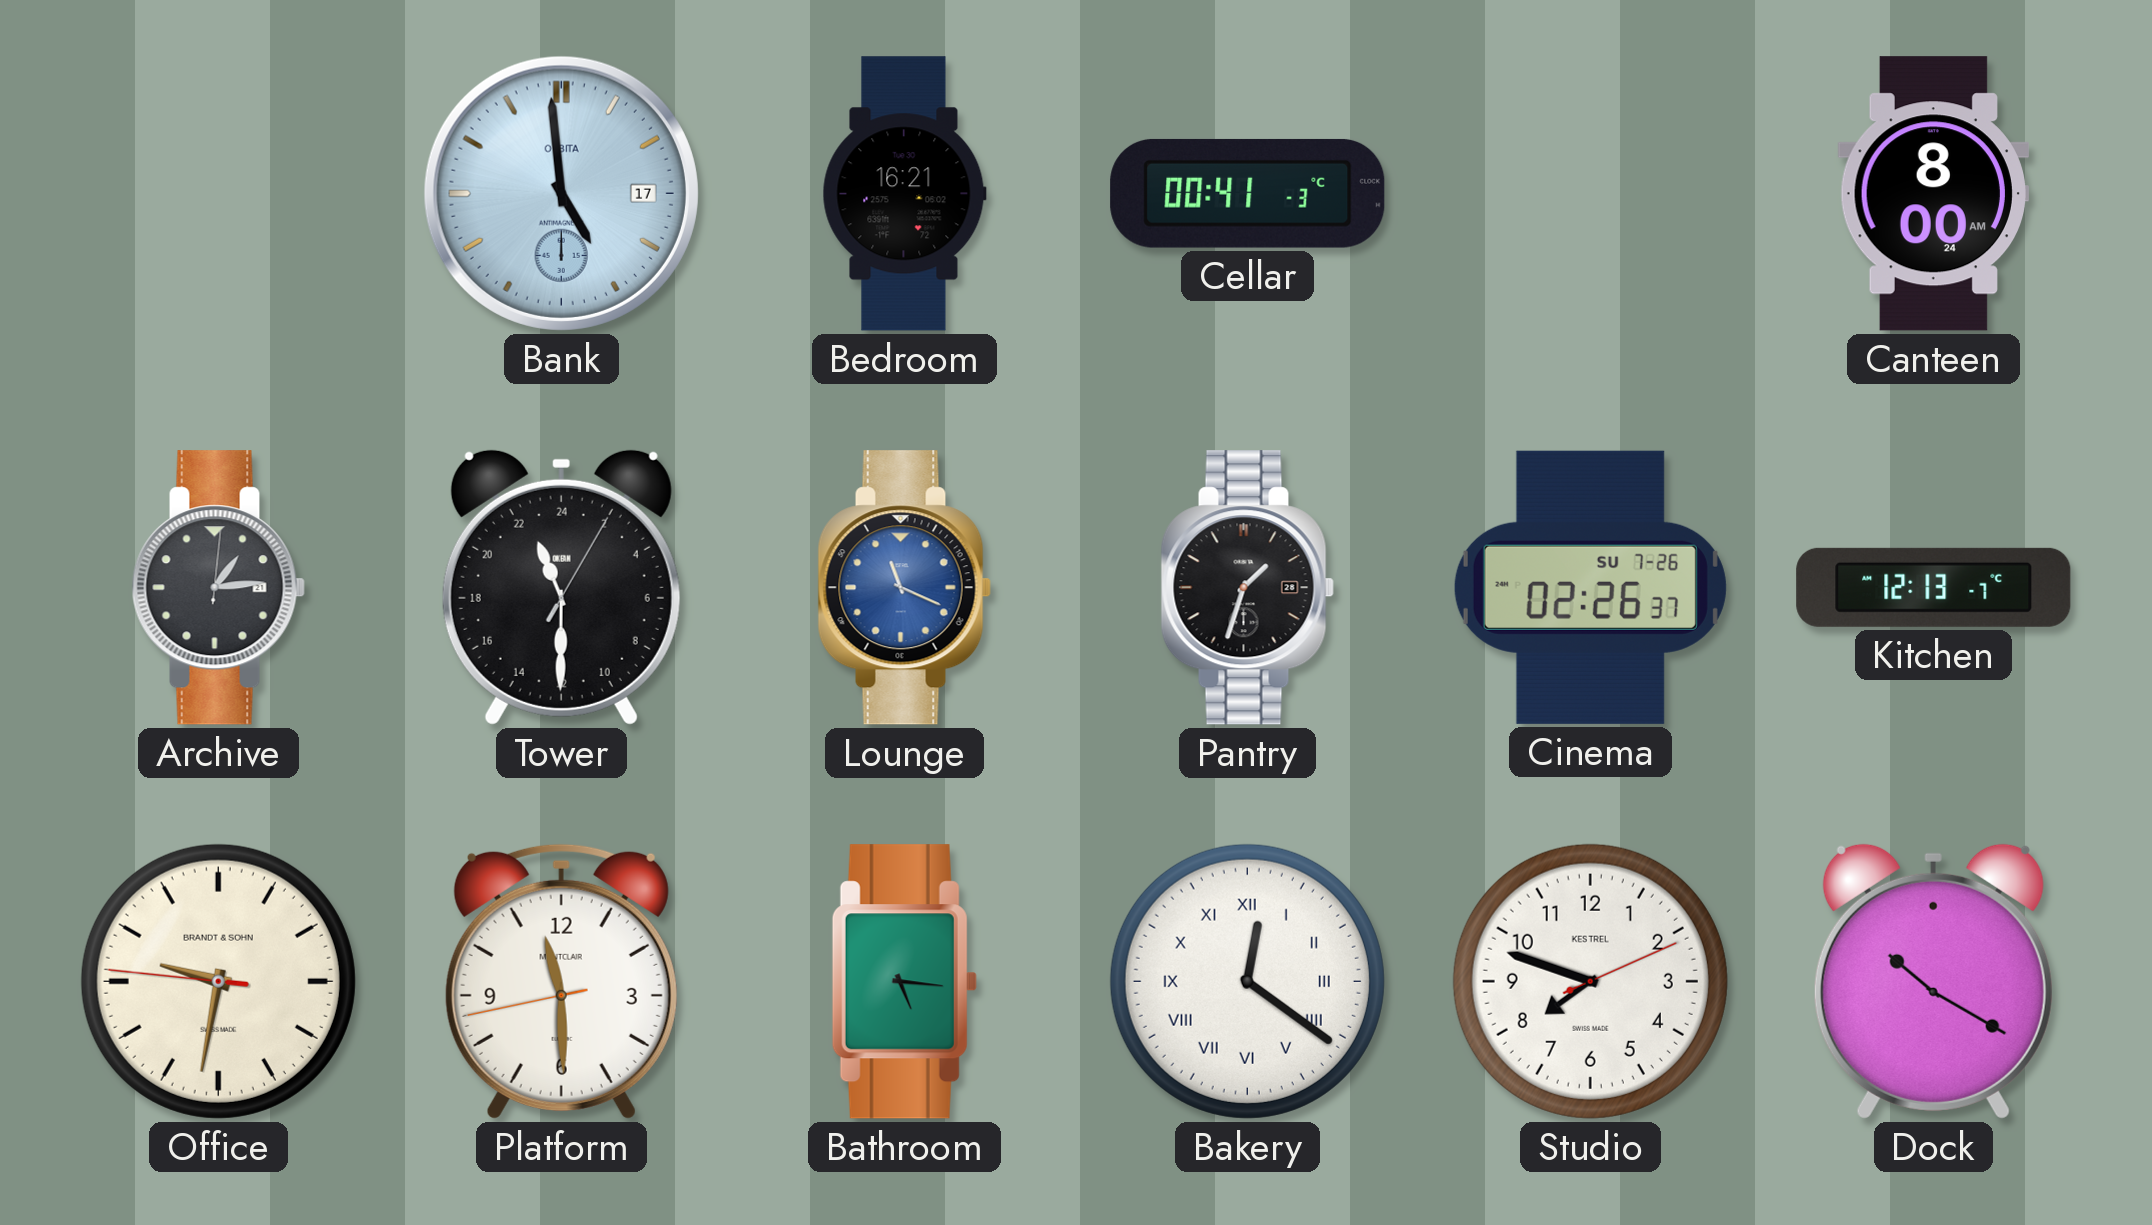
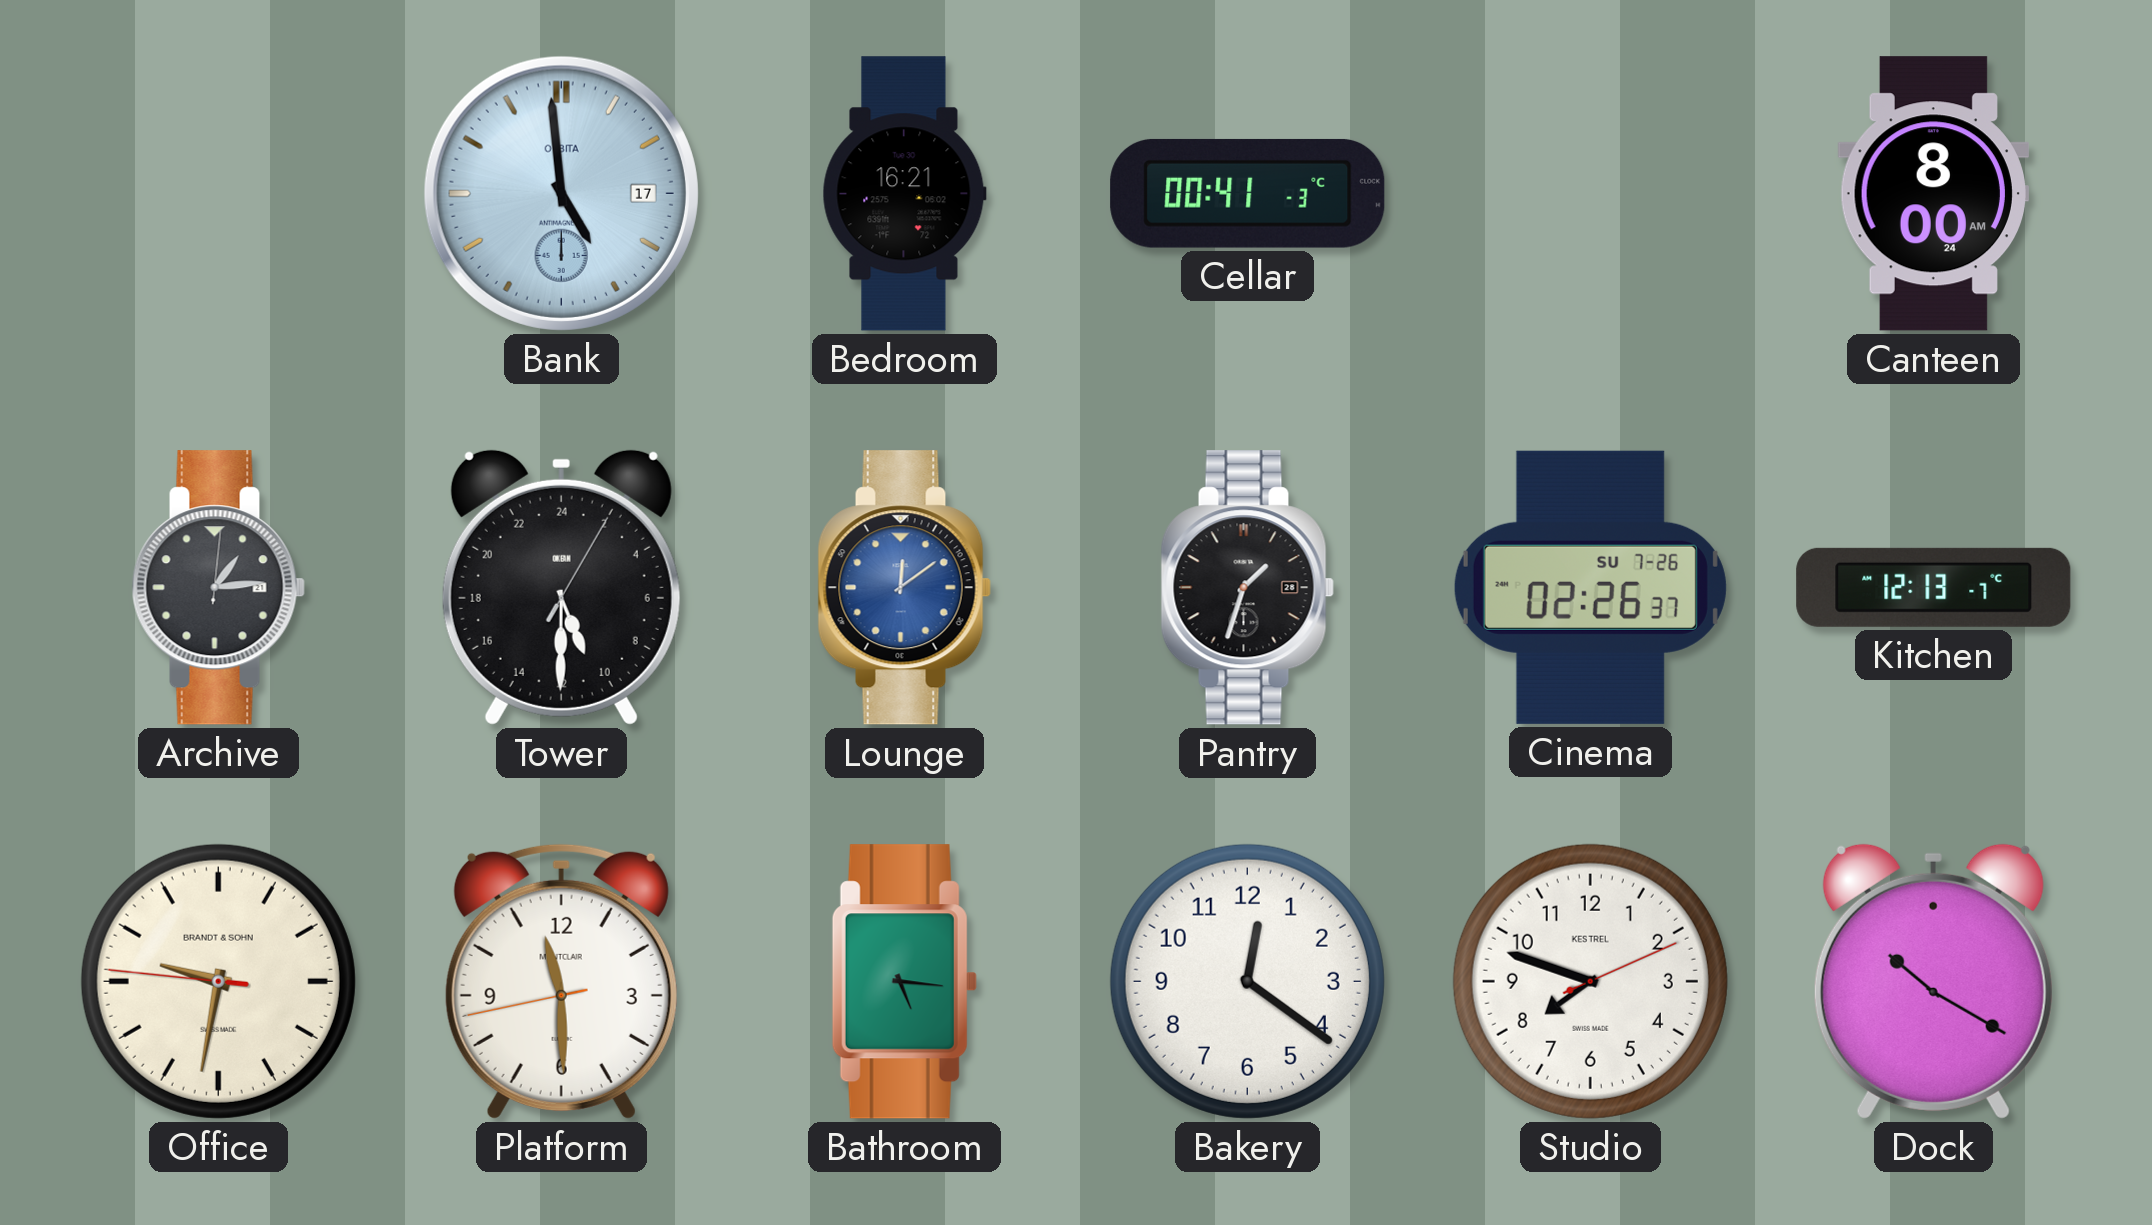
Tower: 22:30 -> 10:30
Lounge: 11:19 -> 12:09
Bakery numerals: Roman -> Arabic
